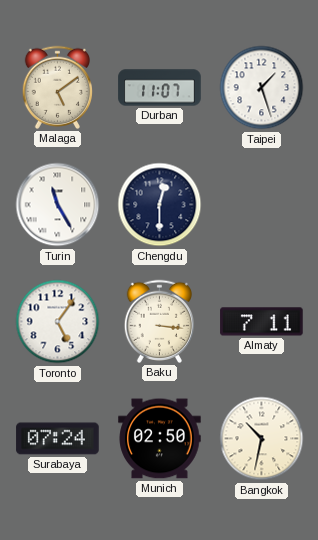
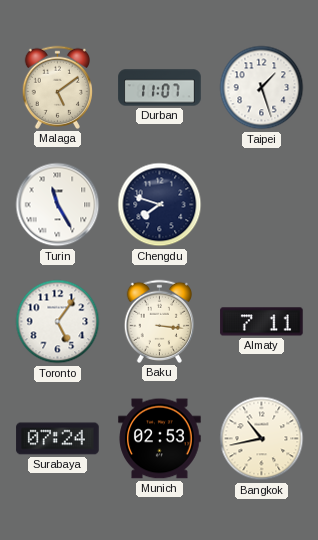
Chengdu: 12:30 -> 7:48
Munich: 02:50 -> 02:53
Bangkok: 10:32 -> 10:43
